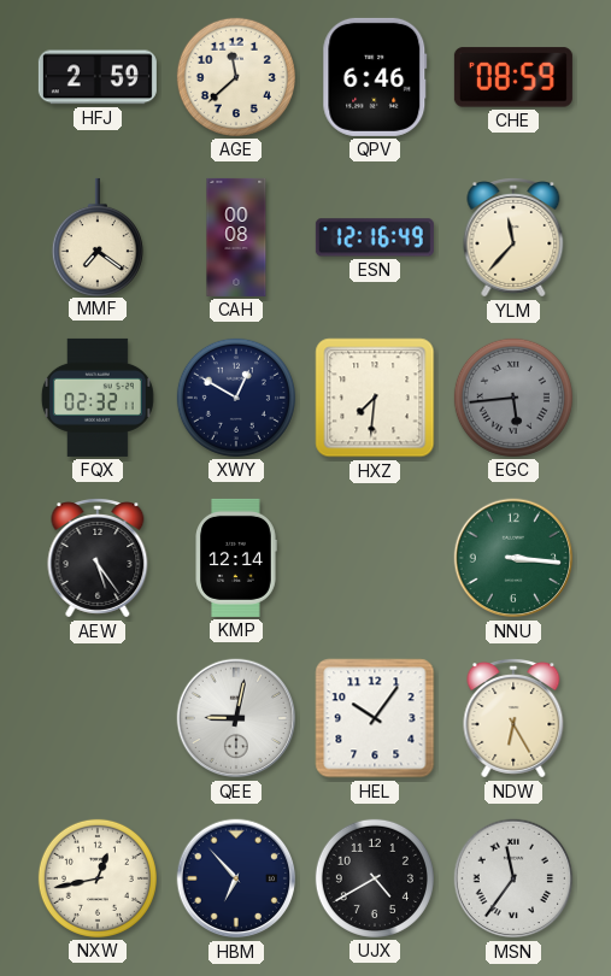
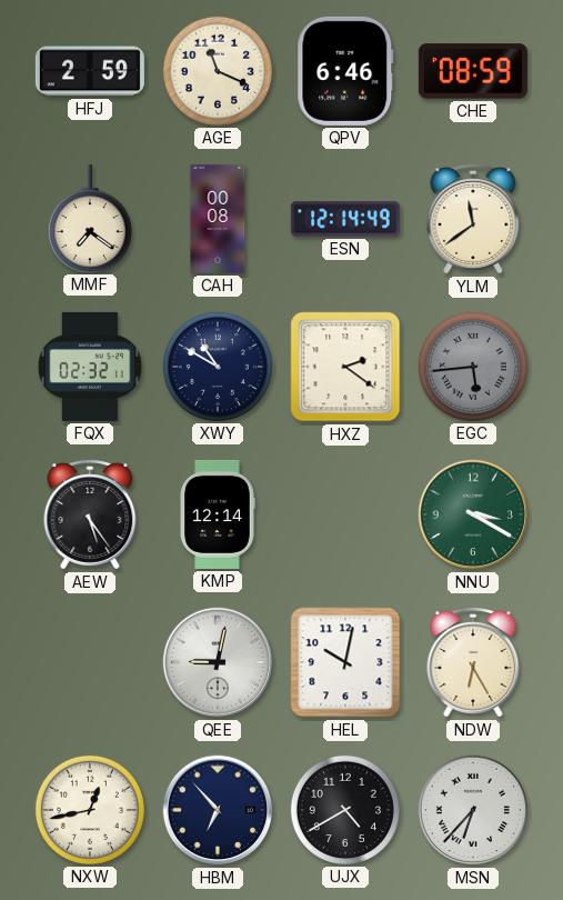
AGE: 11:38 -> 11:19
ESN: 12:16 -> 12:14
YLM: 11:37 -> 11:39
XWY: 12:50 -> 10:50
HXZ: 7:31 -> 2:21
NNU: 3:16 -> 3:20
HEL: 10:06 -> 10:02
MSN: 11:36 -> 6:37
